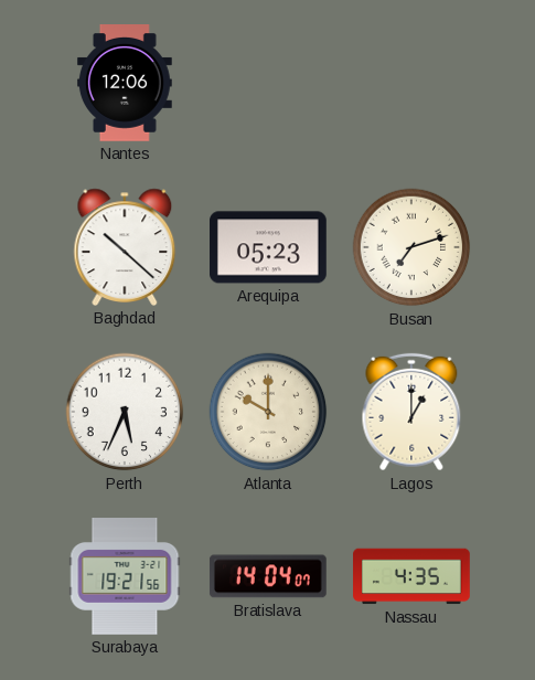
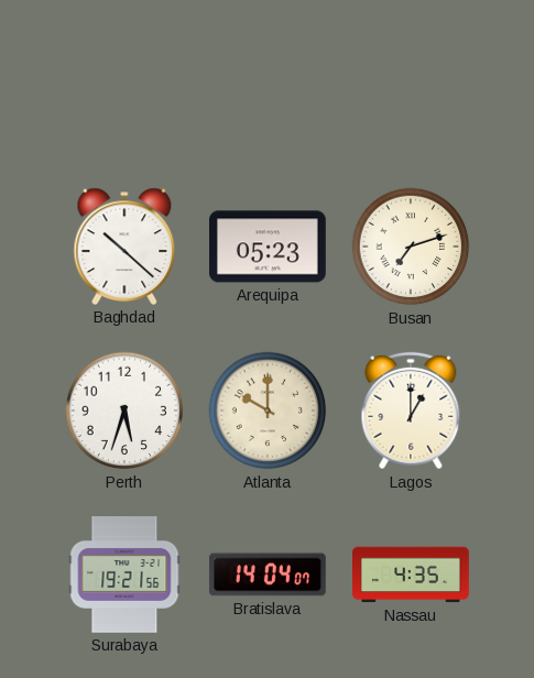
Nantes: 12:06 -> none
Perth: 5:34 -> 5:33
